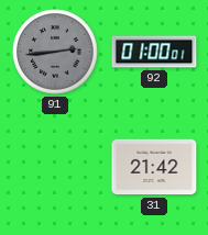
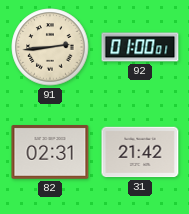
91 dial: grey -> cream
82: none -> 02:31
